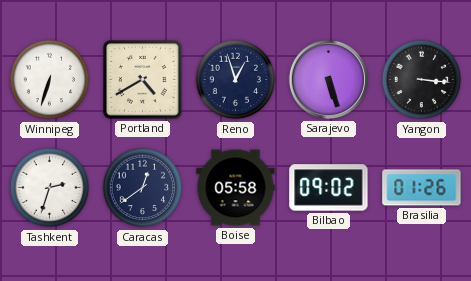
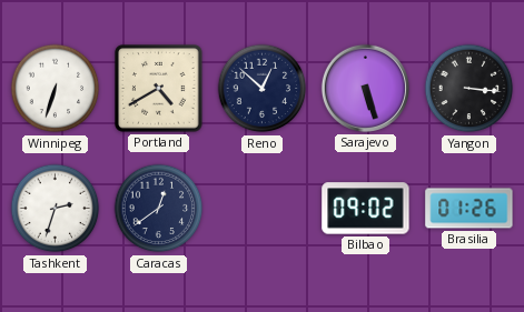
Reno: 12:57 -> 12:52
Boise: 05:58 -> none
